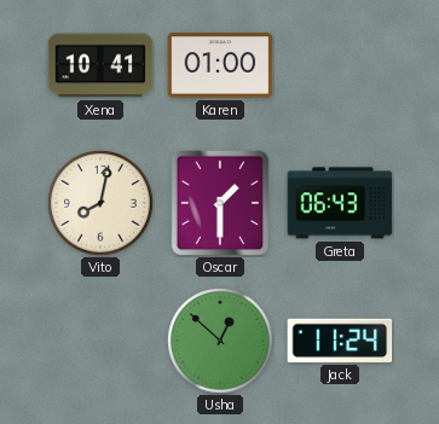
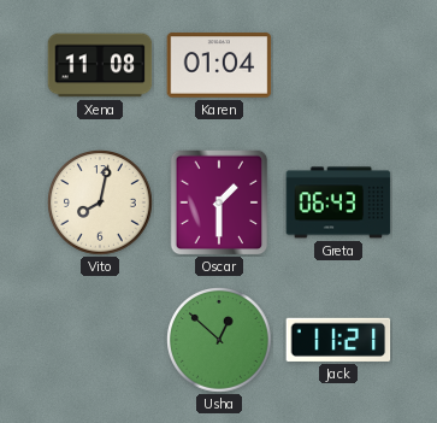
Xena: 10:41 -> 11:08
Karen: 01:00 -> 01:04
Jack: 11:24 -> 11:21
